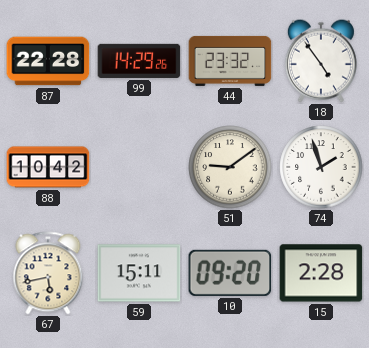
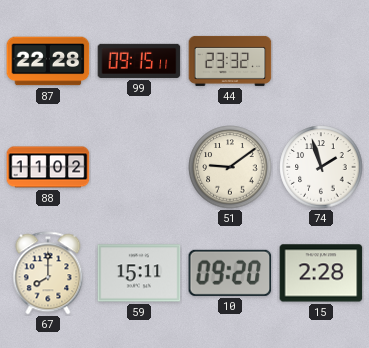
99: 14:29 -> 09:15
18: 4:54 -> none
88: 10:42 -> 11:02
67: 5:43 -> 8:00
